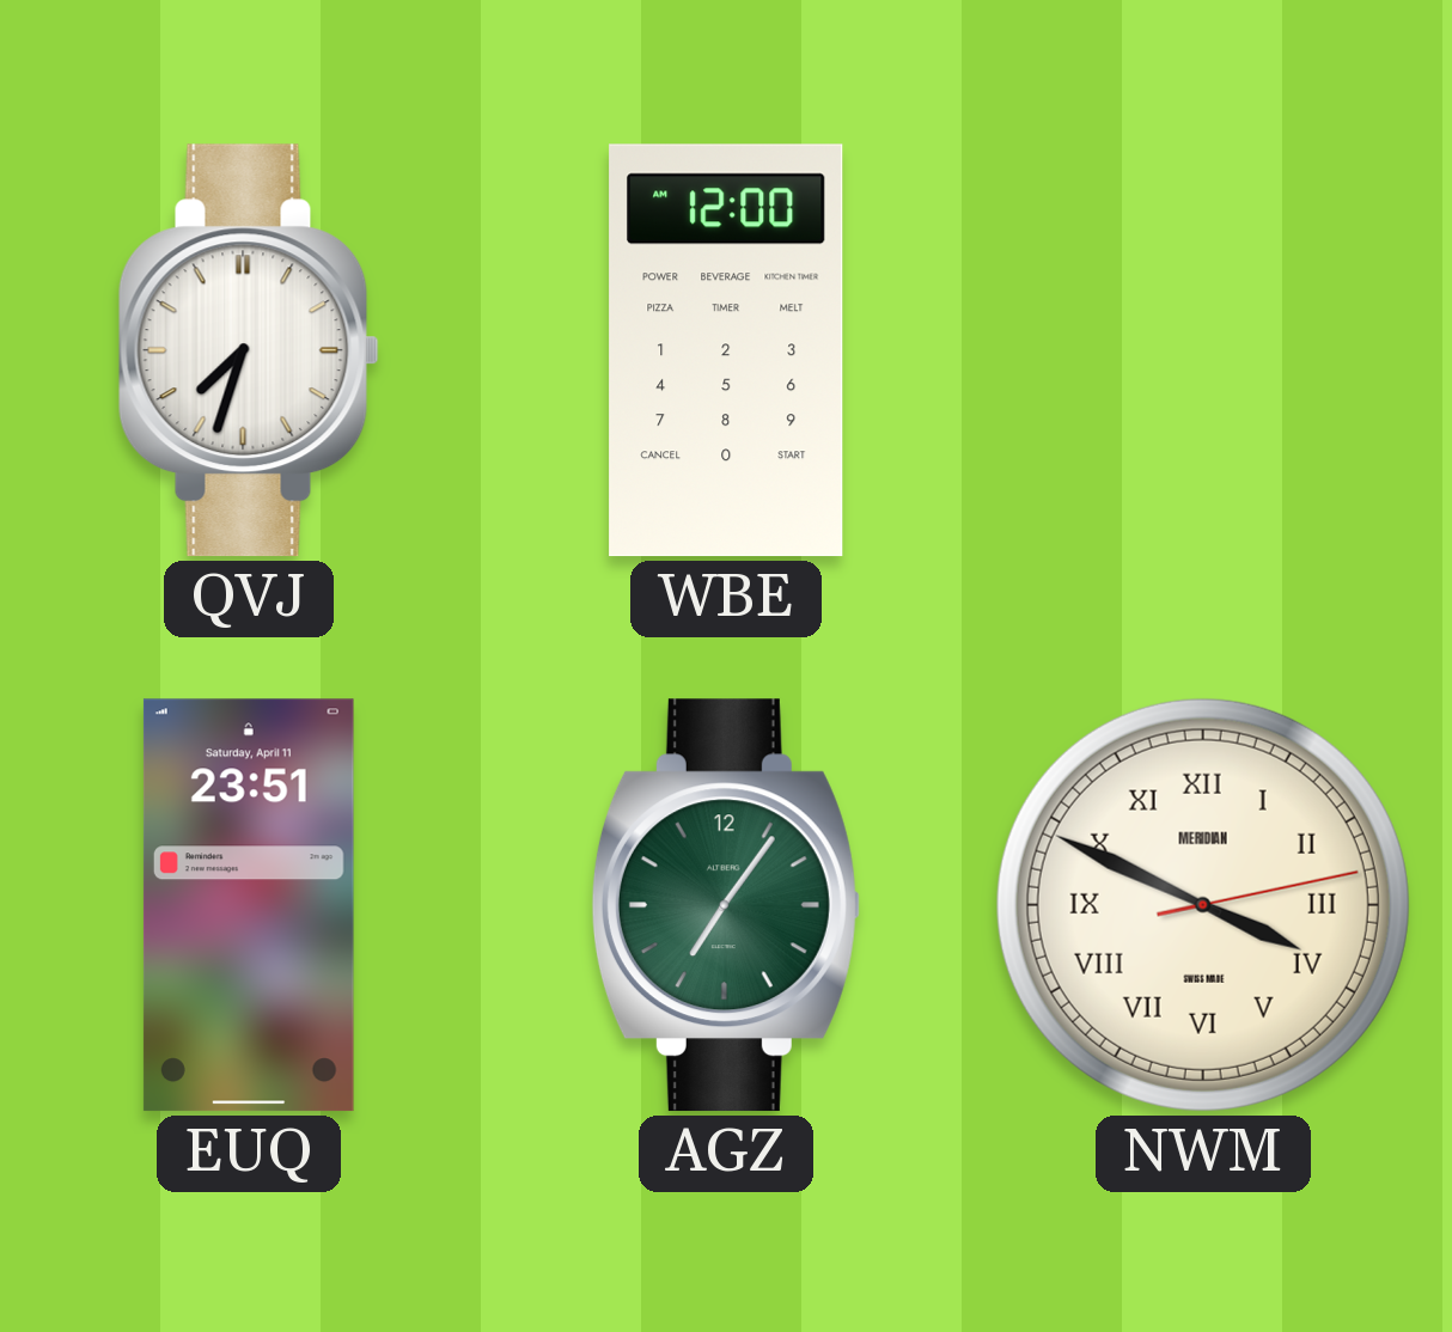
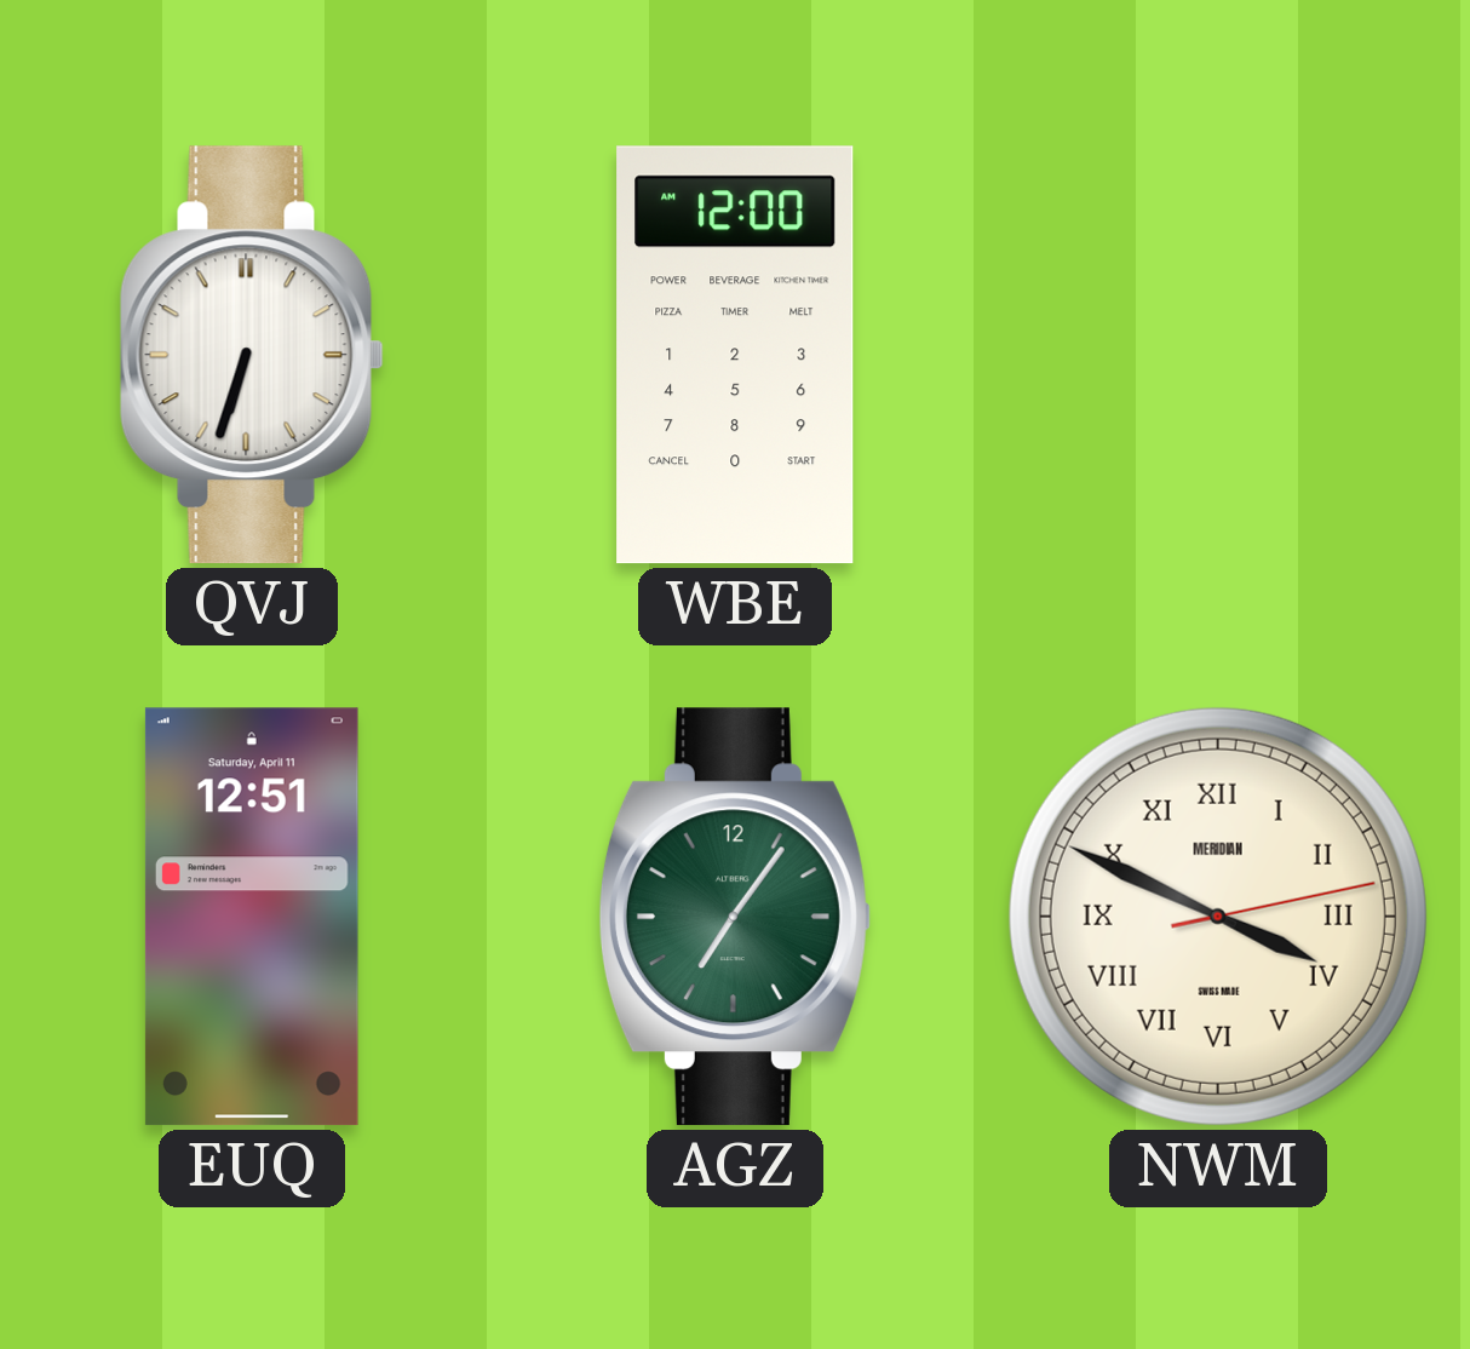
QVJ: 7:33 -> 6:33
EUQ: 23:51 -> 12:51
